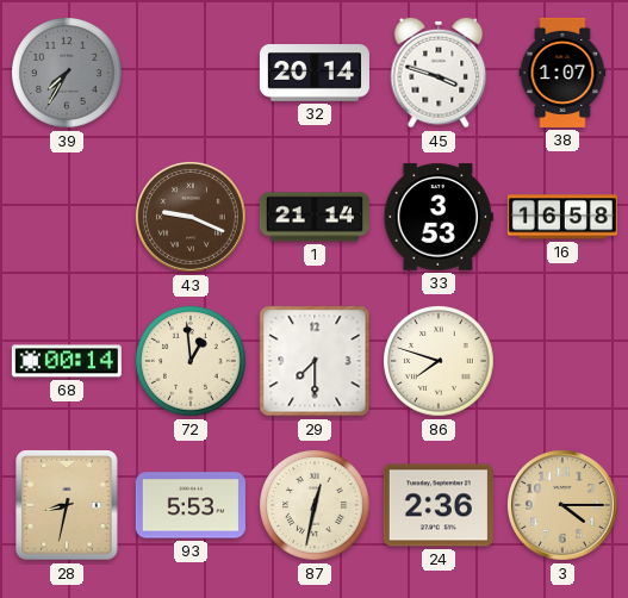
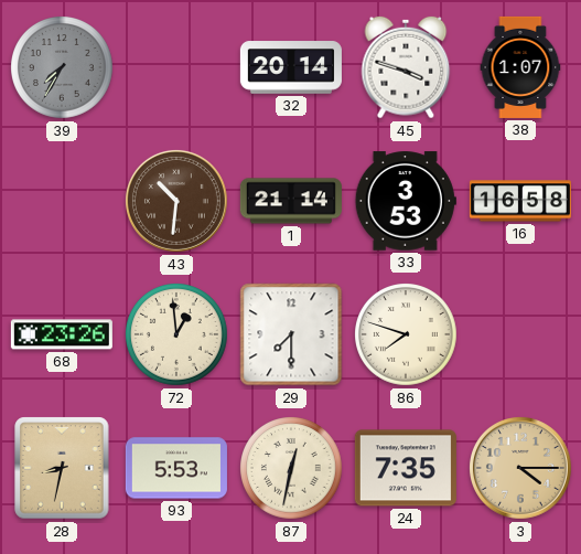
43: 9:19 -> 10:31
68: 00:14 -> 23:26
24: 2:36 -> 7:35
